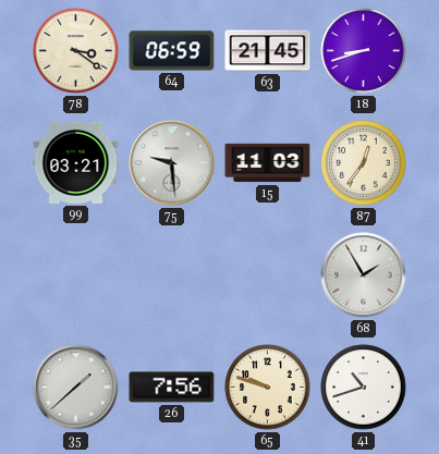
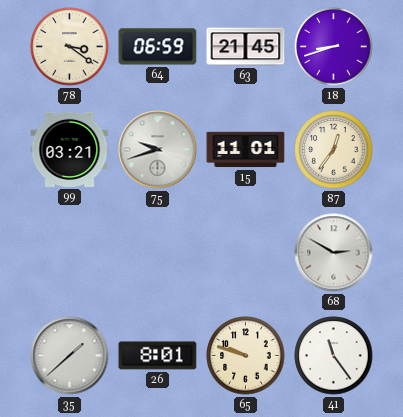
75: 9:29 -> 9:42
15: 11:03 -> 11:01
68: 1:55 -> 2:50
26: 7:56 -> 8:01
41: 10:42 -> 11:24
